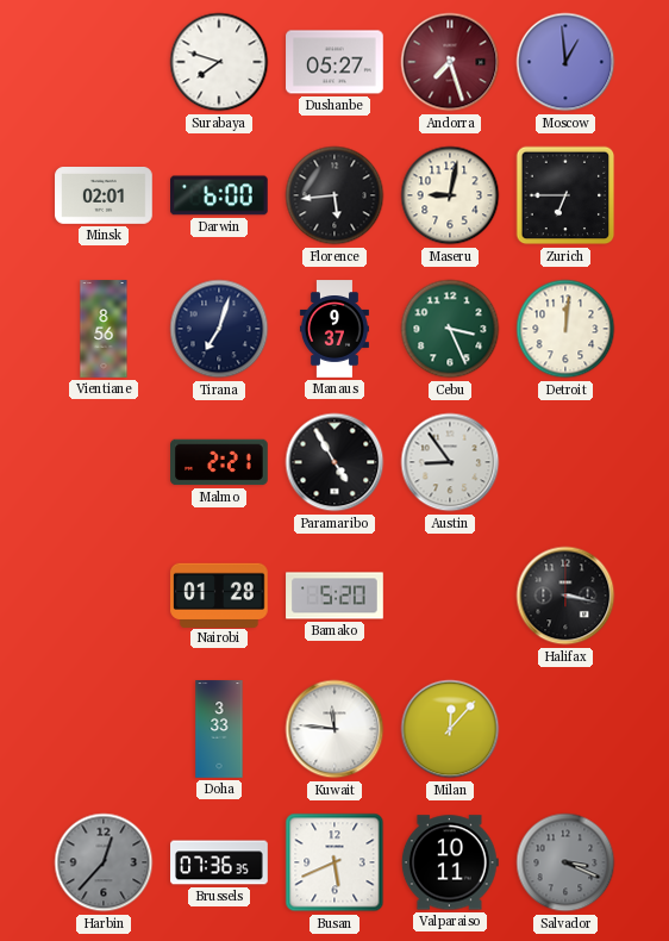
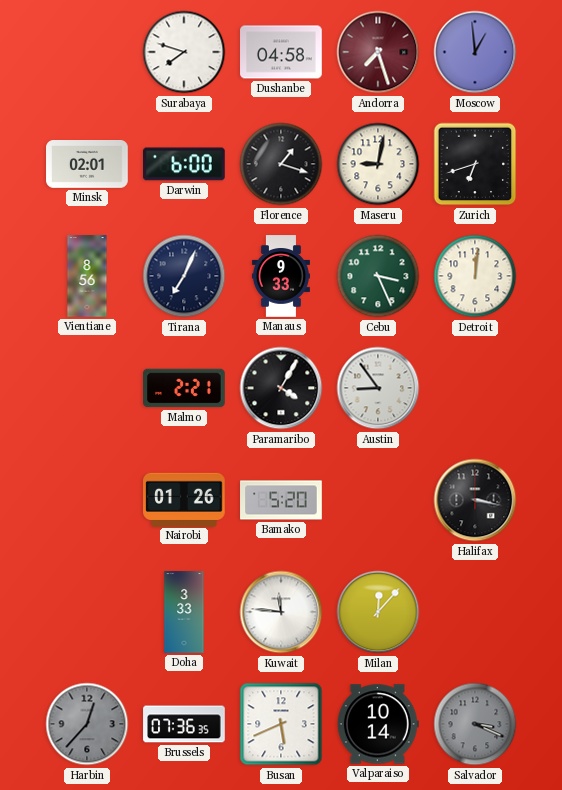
Dushanbe: 05:27 -> 04:58
Florence: 5:44 -> 1:18
Zurich: 6:45 -> 6:42
Tirana: 7:03 -> 7:04
Manaus: 9:37 -> 9:33
Paramaribo: 4:55 -> 4:05
Nairobi: 01:28 -> 01:26
Valparaiso: 10:11 -> 10:14
